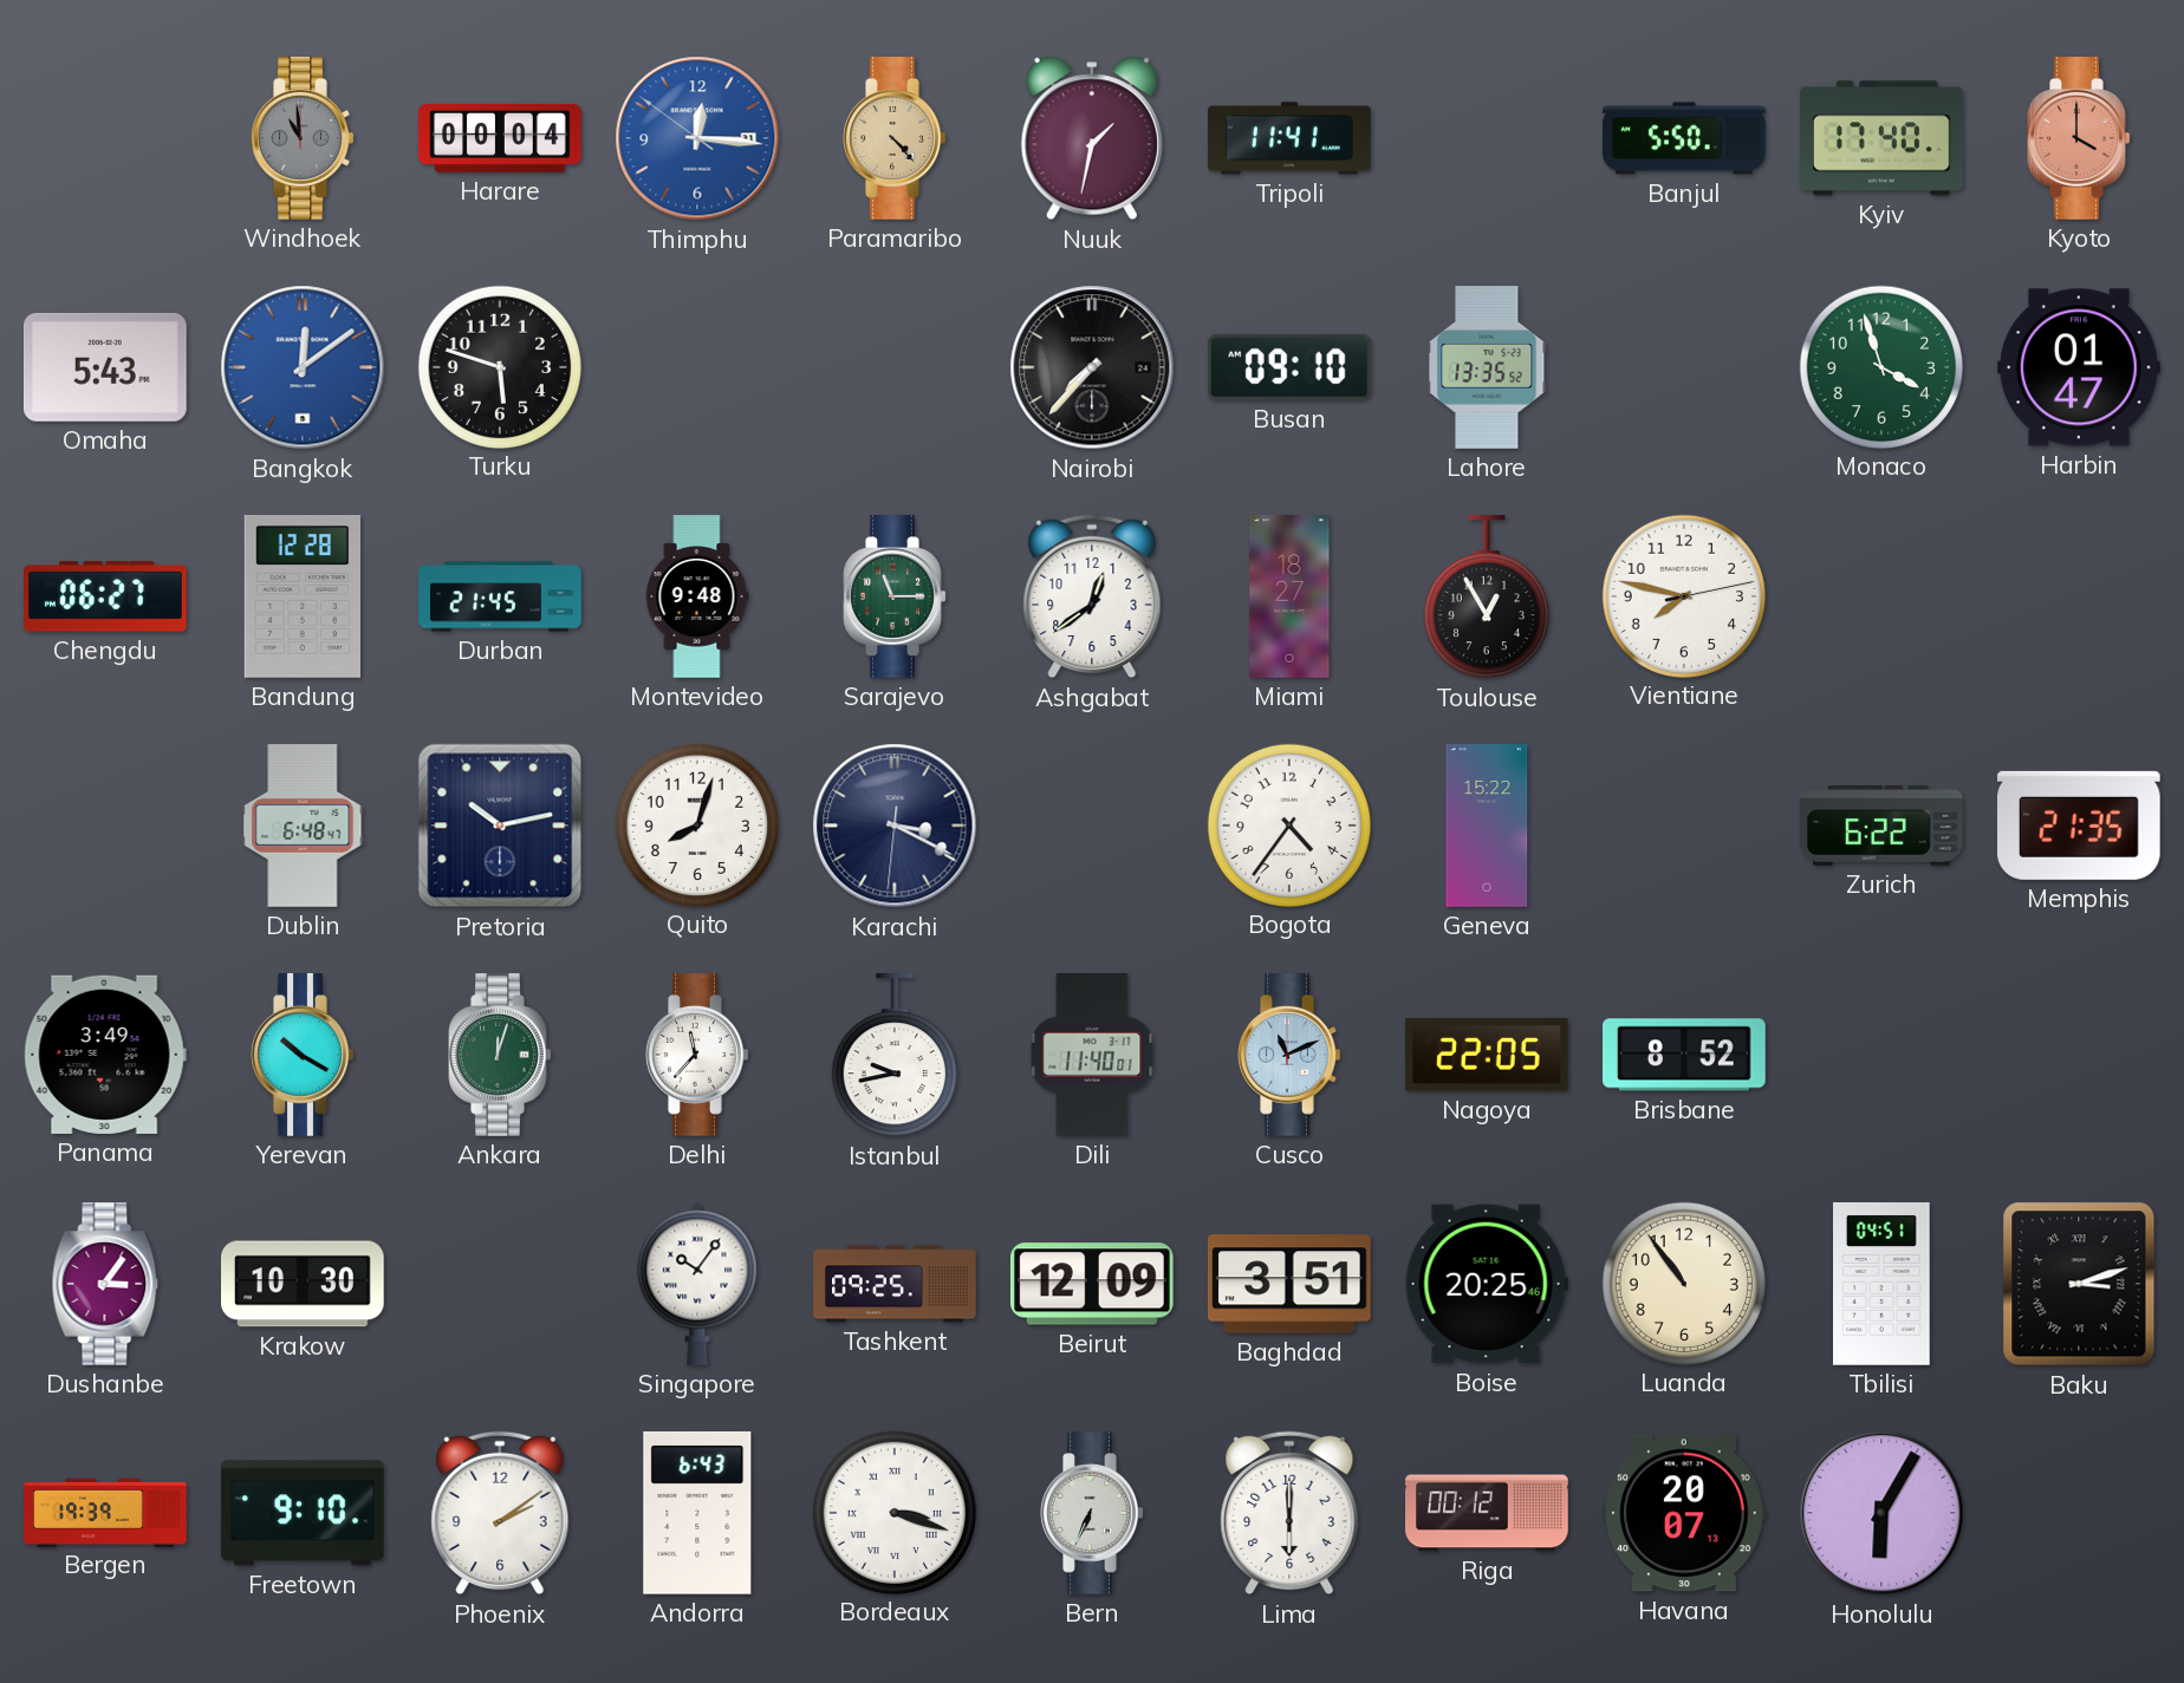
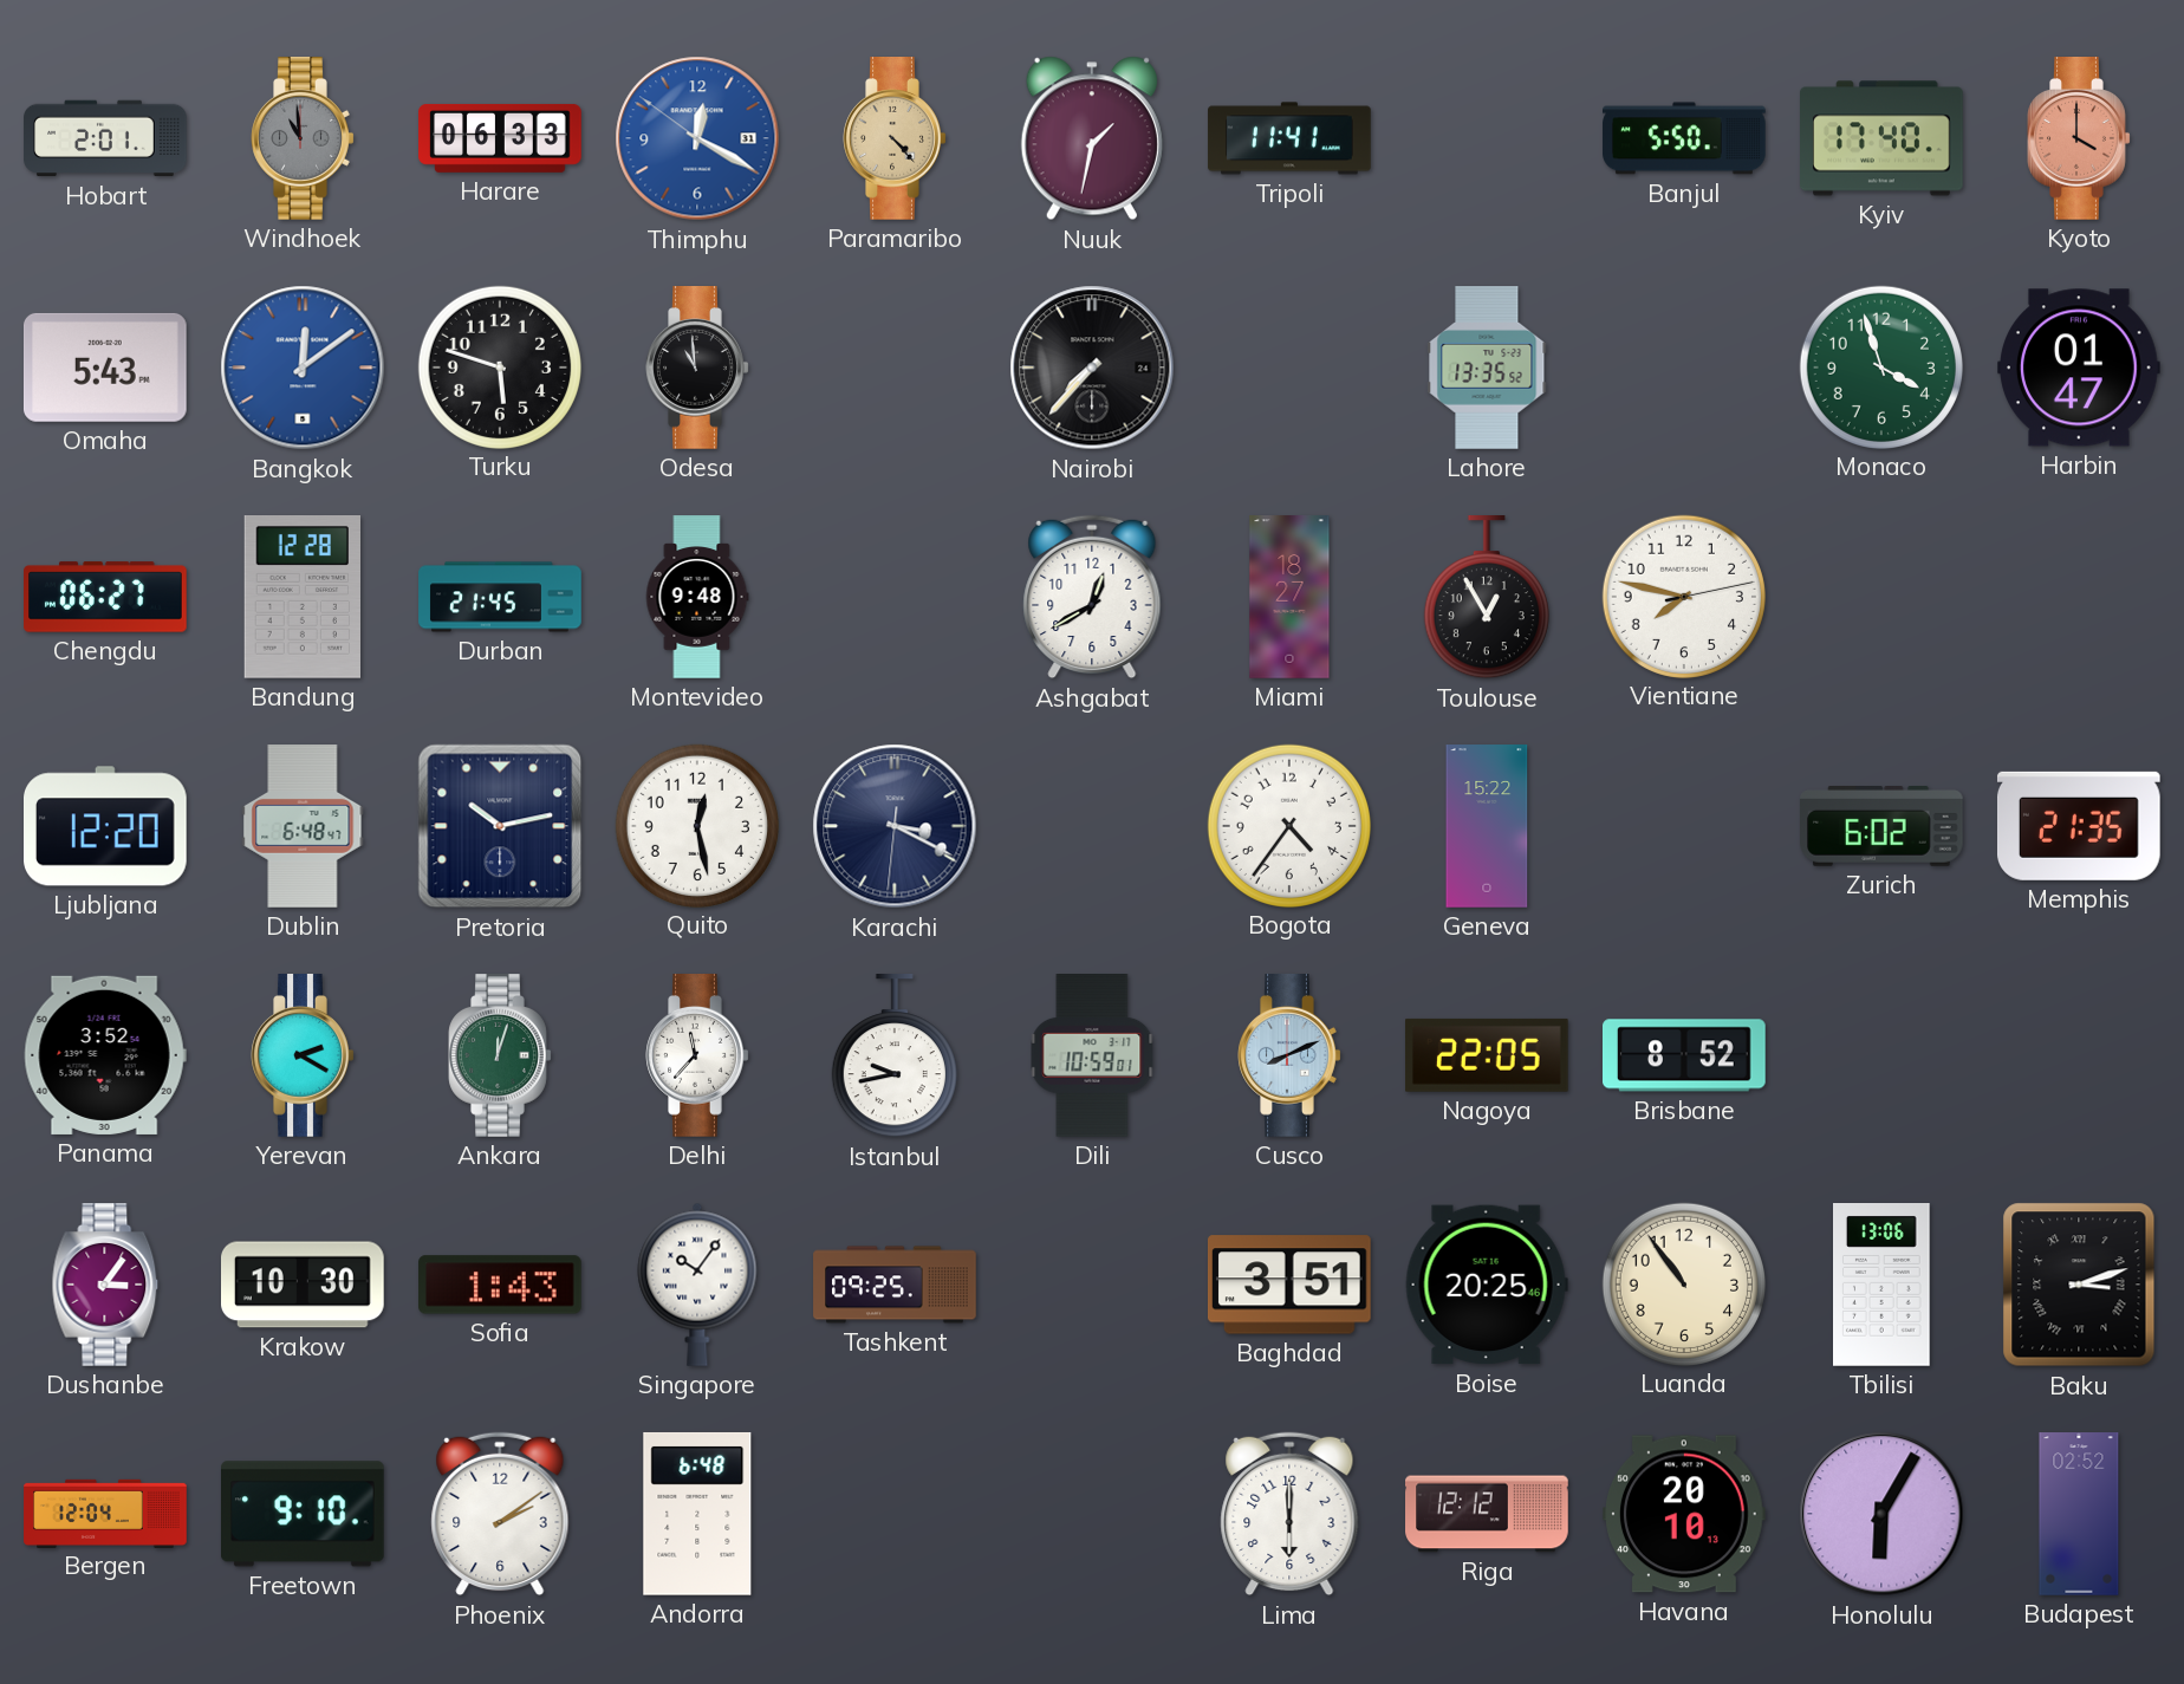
Hobart: none -> 2:01
Harare: 00:04 -> 06:33
Thimphu: 12:15 -> 12:19
Odesa: none -> 10:59
Busan: 09:10 -> none
Sarajevo: 11:15 -> none
Ashgabat: 12:39 -> 12:40
Ljubljana: none -> 12:20
Quito: 8:03 -> 12:28
Zurich: 6:22 -> 6:02
Panama: 3:49 -> 3:52
Yerevan: 10:20 -> 2:20
Dili: 11:40 -> 10:59
Cusco: 11:11 -> 8:11
Sofia: none -> 1:43
Beirut: 12:09 -> none
Tbilisi: 04:51 -> 13:06
Bergen: 19:39 -> 12:04
Andorra: 6:43 -> 6:48
Bordeaux: 3:18 -> none
Bern: 6:34 -> none
Riga: 00:12 -> 12:12
Havana: 20:07 -> 20:10
Budapest: none -> 02:52
